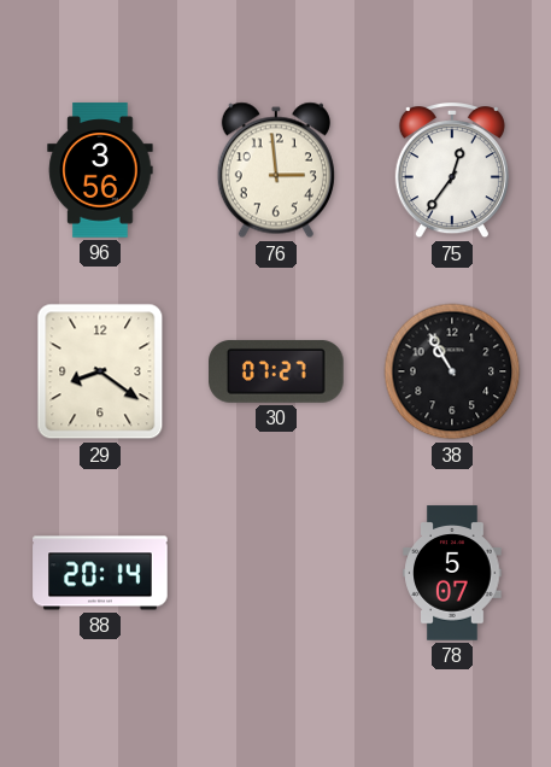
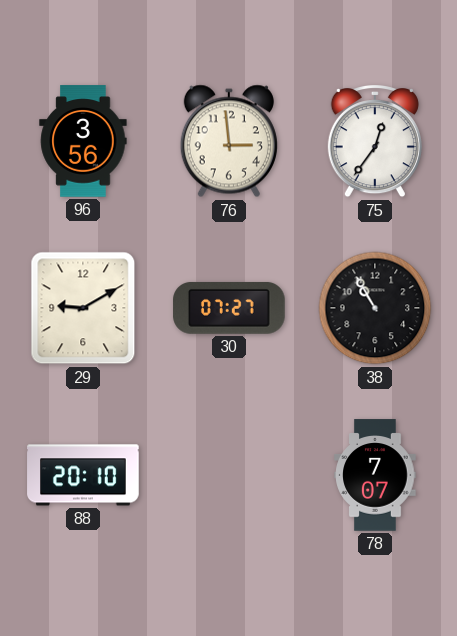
29: 8:21 -> 9:10
88: 20:14 -> 20:10
78: 5:07 -> 7:07
